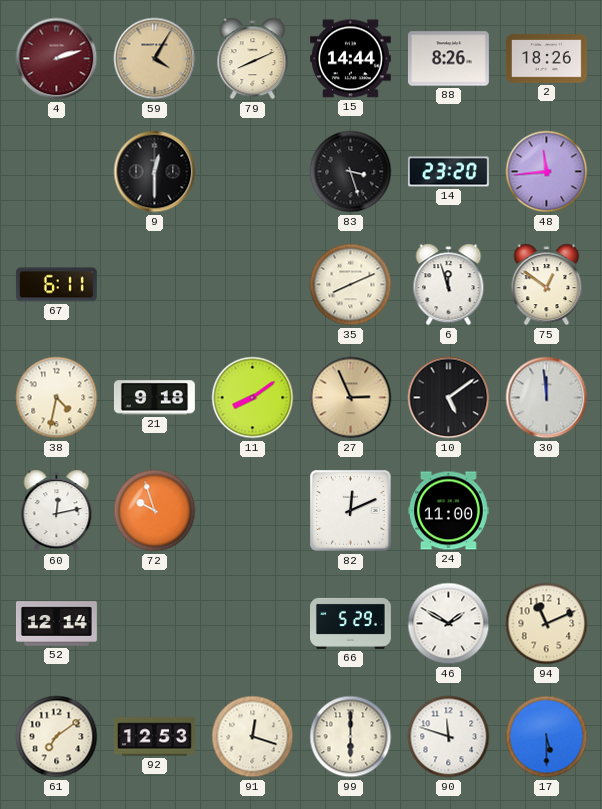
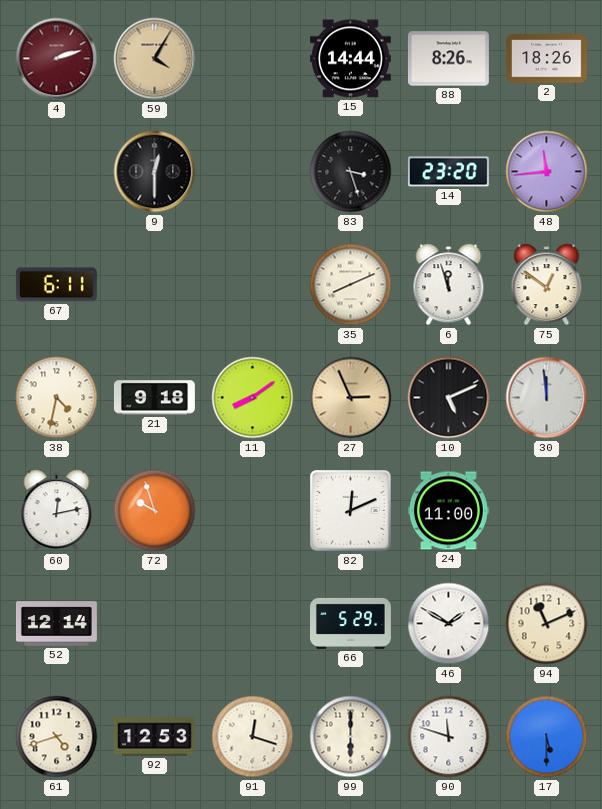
79: 8:11 -> none
10: 5:09 -> 5:11
61: 7:09 -> 4:42
